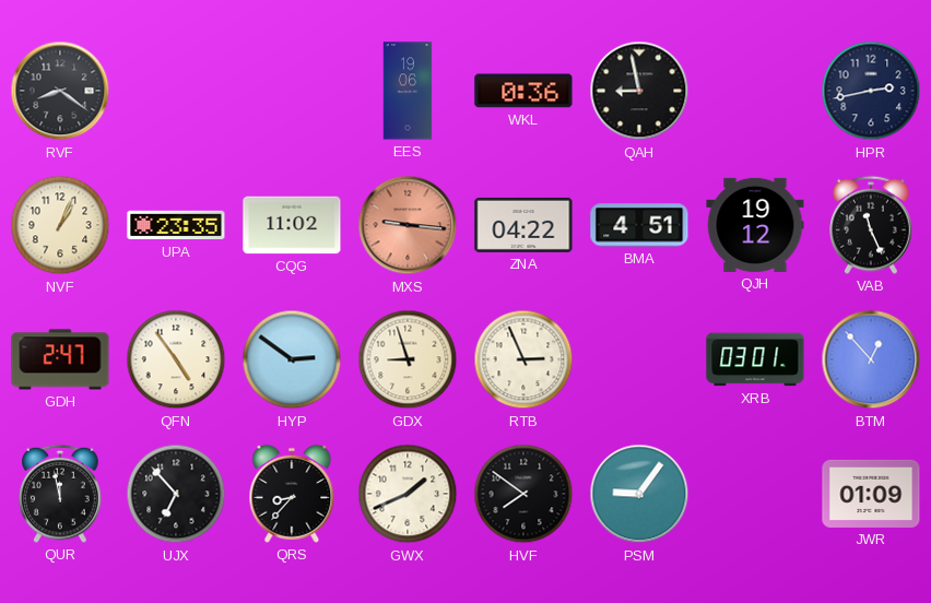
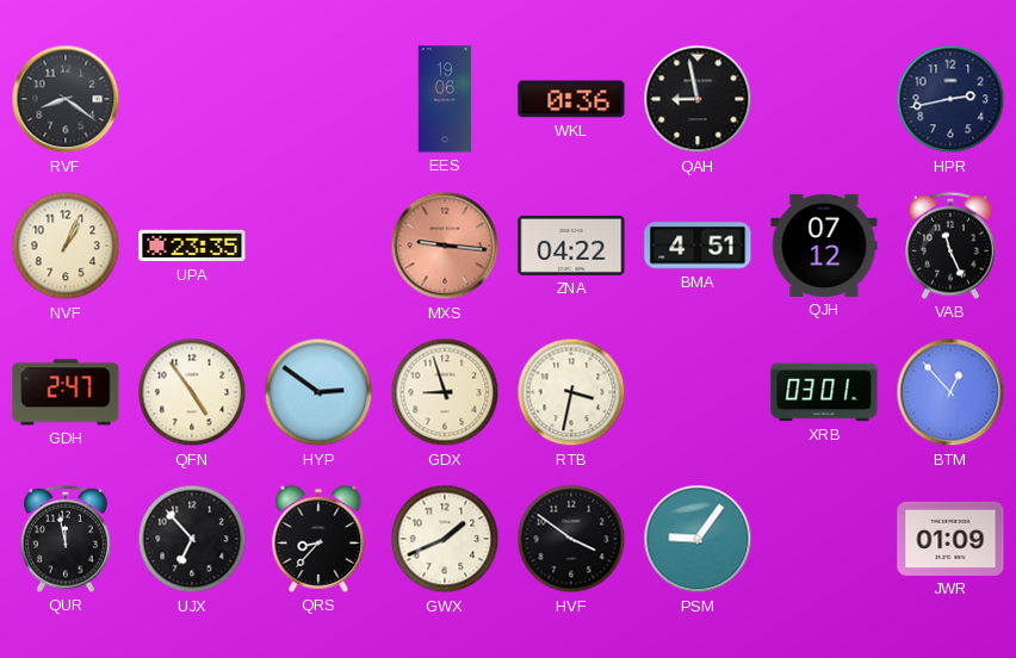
CQG: 11:02 -> none
QJH: 19:12 -> 07:12
RTB: 2:56 -> 3:32
HVF: 7:51 -> 3:51
